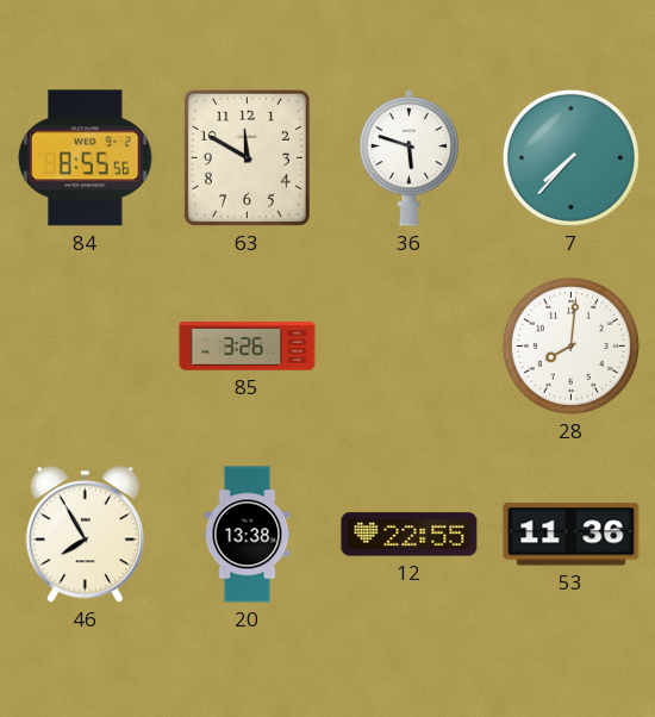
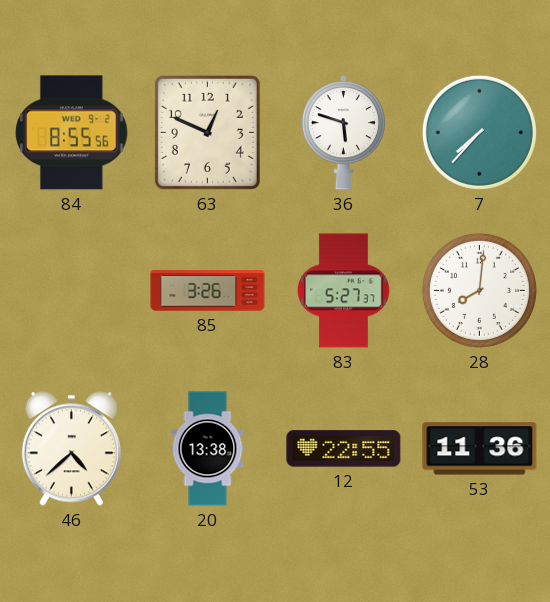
63: 11:50 -> 12:49
83: none -> 5:27
46: 7:55 -> 4:38
